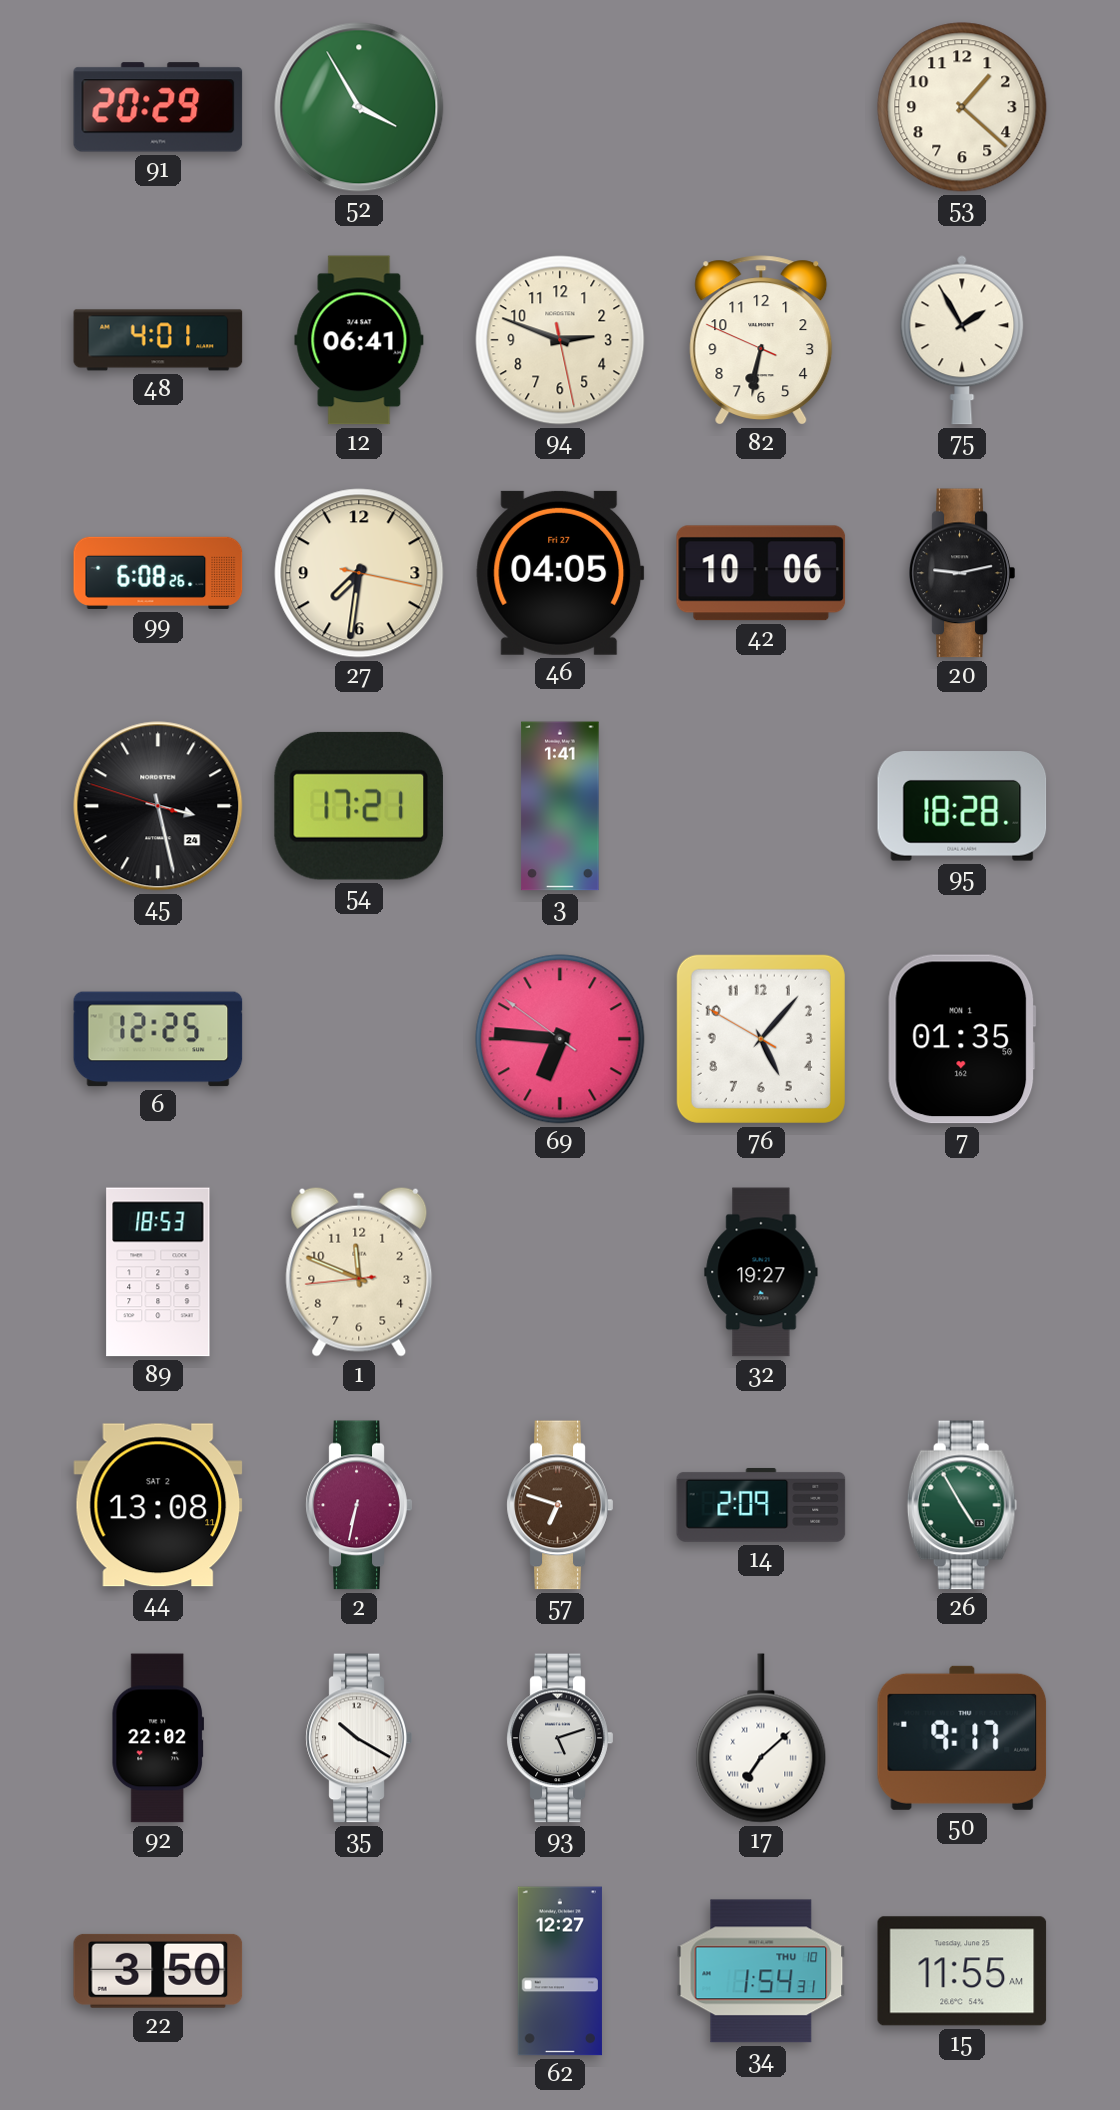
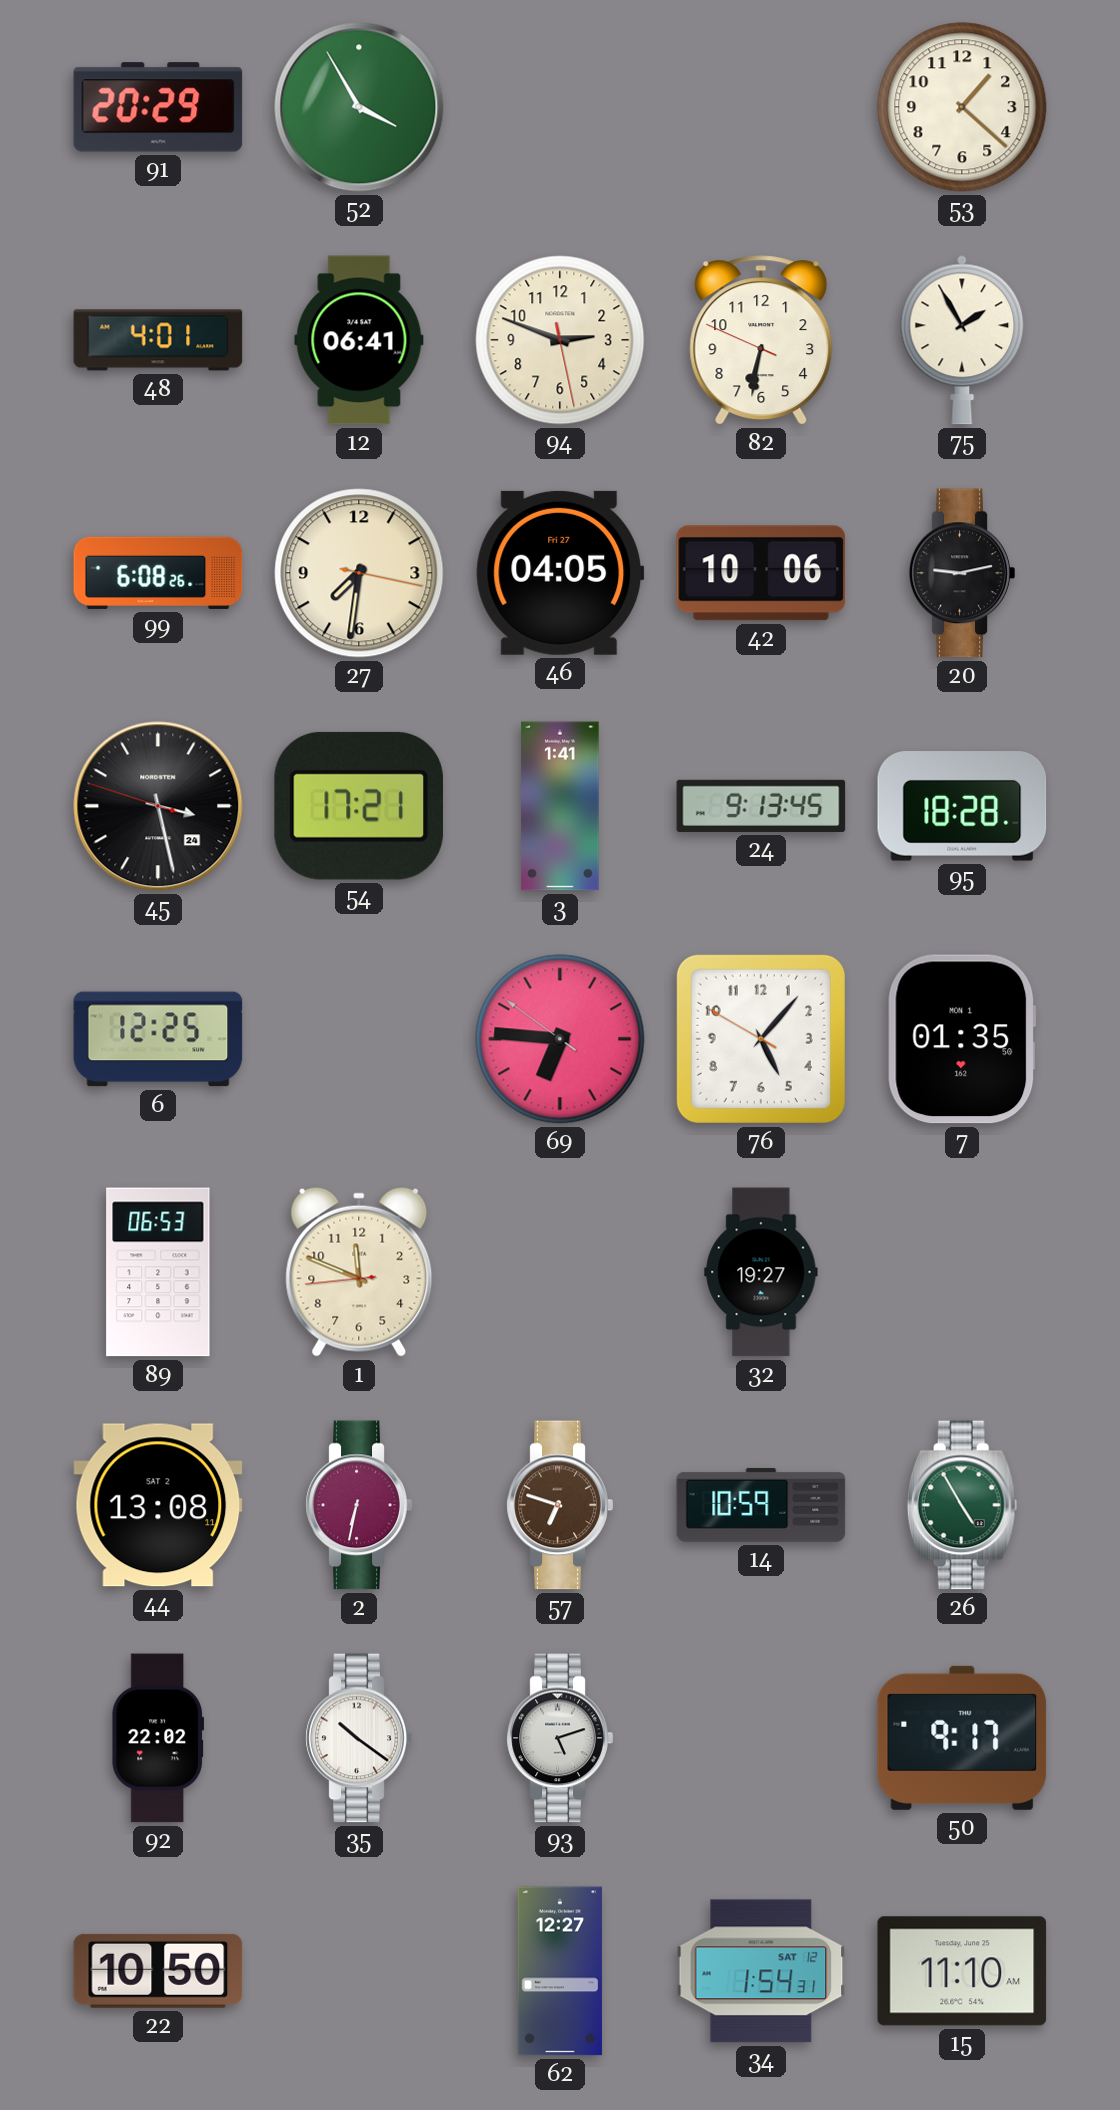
24: none -> 9:13
89: 18:53 -> 06:53
14: 2:09 -> 10:59
35: 10:20 -> 10:21
17: 7:08 -> none
22: 3:50 -> 10:50
34 date: THU 10 -> SAT 12
15: 11:55 -> 11:10
